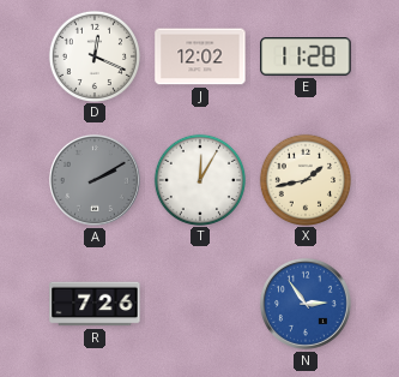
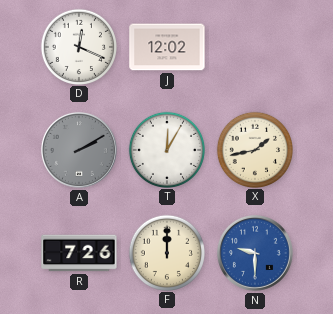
E: 11:28 -> none
F: none -> 12:00
N: 2:54 -> 9:30
